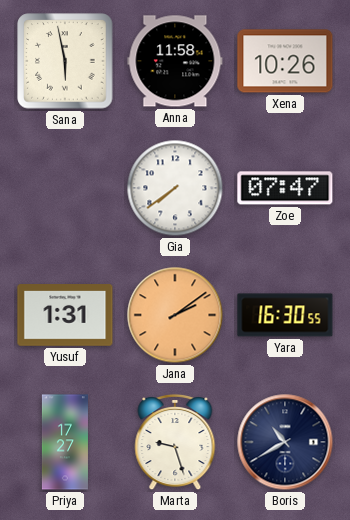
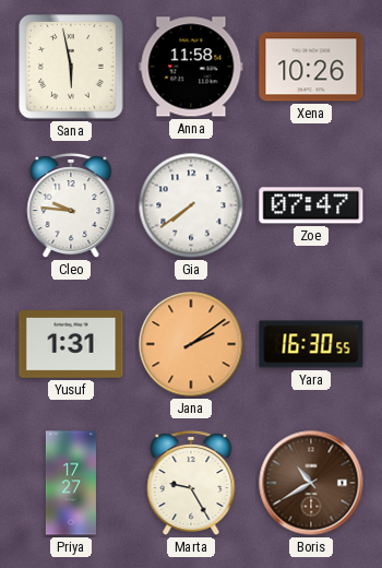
Cleo: none -> 9:46
Marta: 9:27 -> 9:25
Boris dial: navy -> brown
